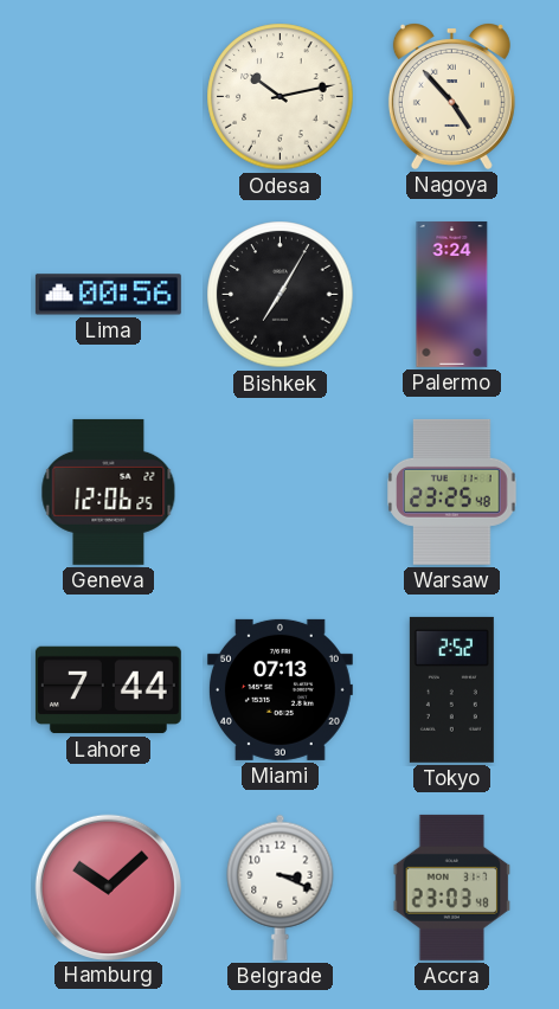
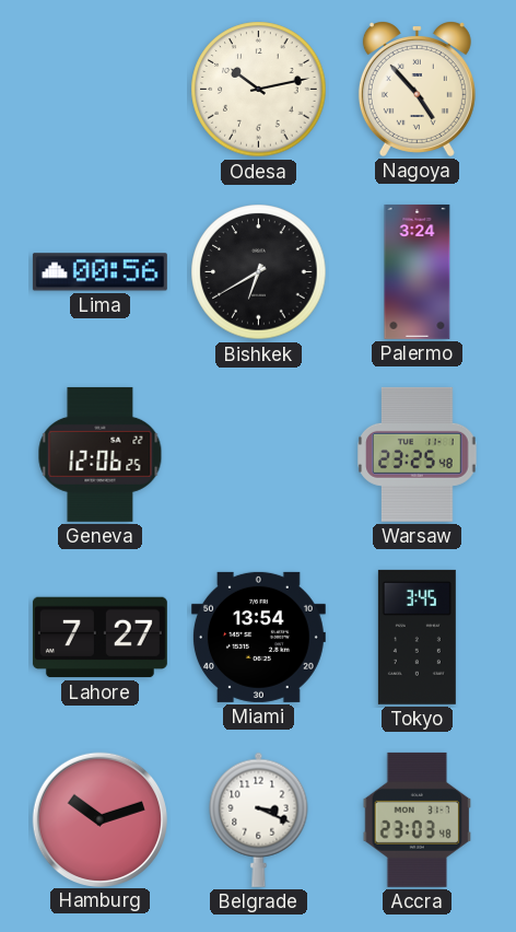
Bishkek: 7:05 -> 6:40
Lahore: 7:44 -> 7:27
Miami: 07:13 -> 13:54
Tokyo: 2:52 -> 3:45
Hamburg: 10:08 -> 10:12
